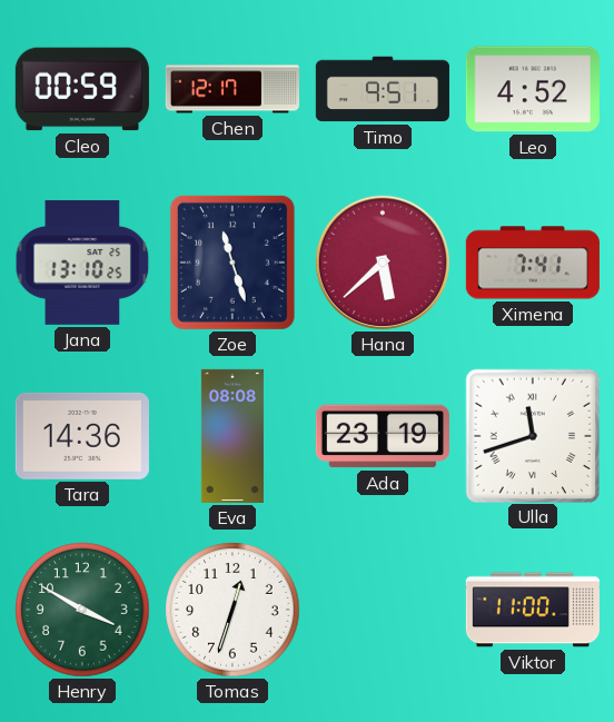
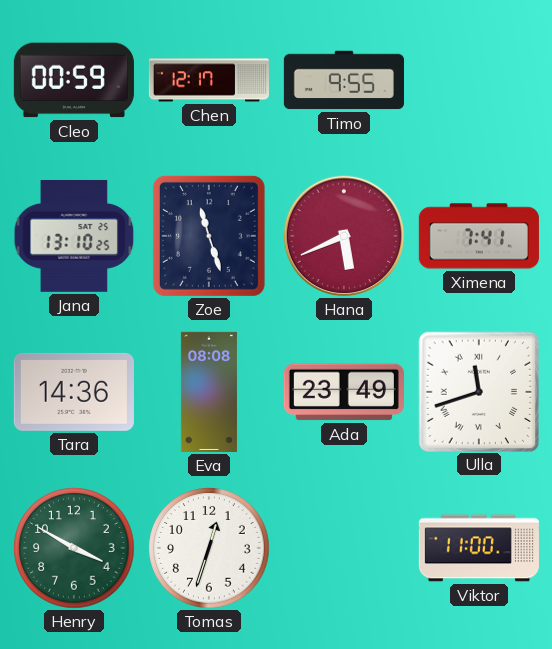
Timo: 9:51 -> 9:55
Leo: 4:52 -> none
Hana: 5:38 -> 5:41
Ada: 23:19 -> 23:49
